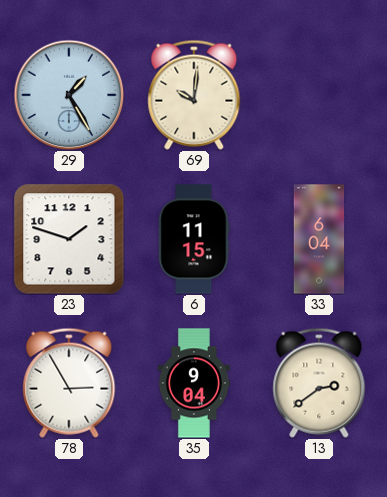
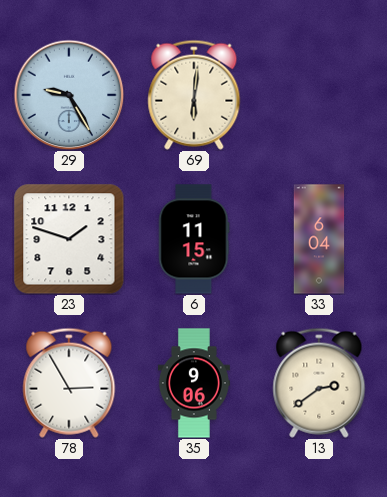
29: 1:25 -> 9:25
69: 10:01 -> 6:01
35: 9:04 -> 9:06
